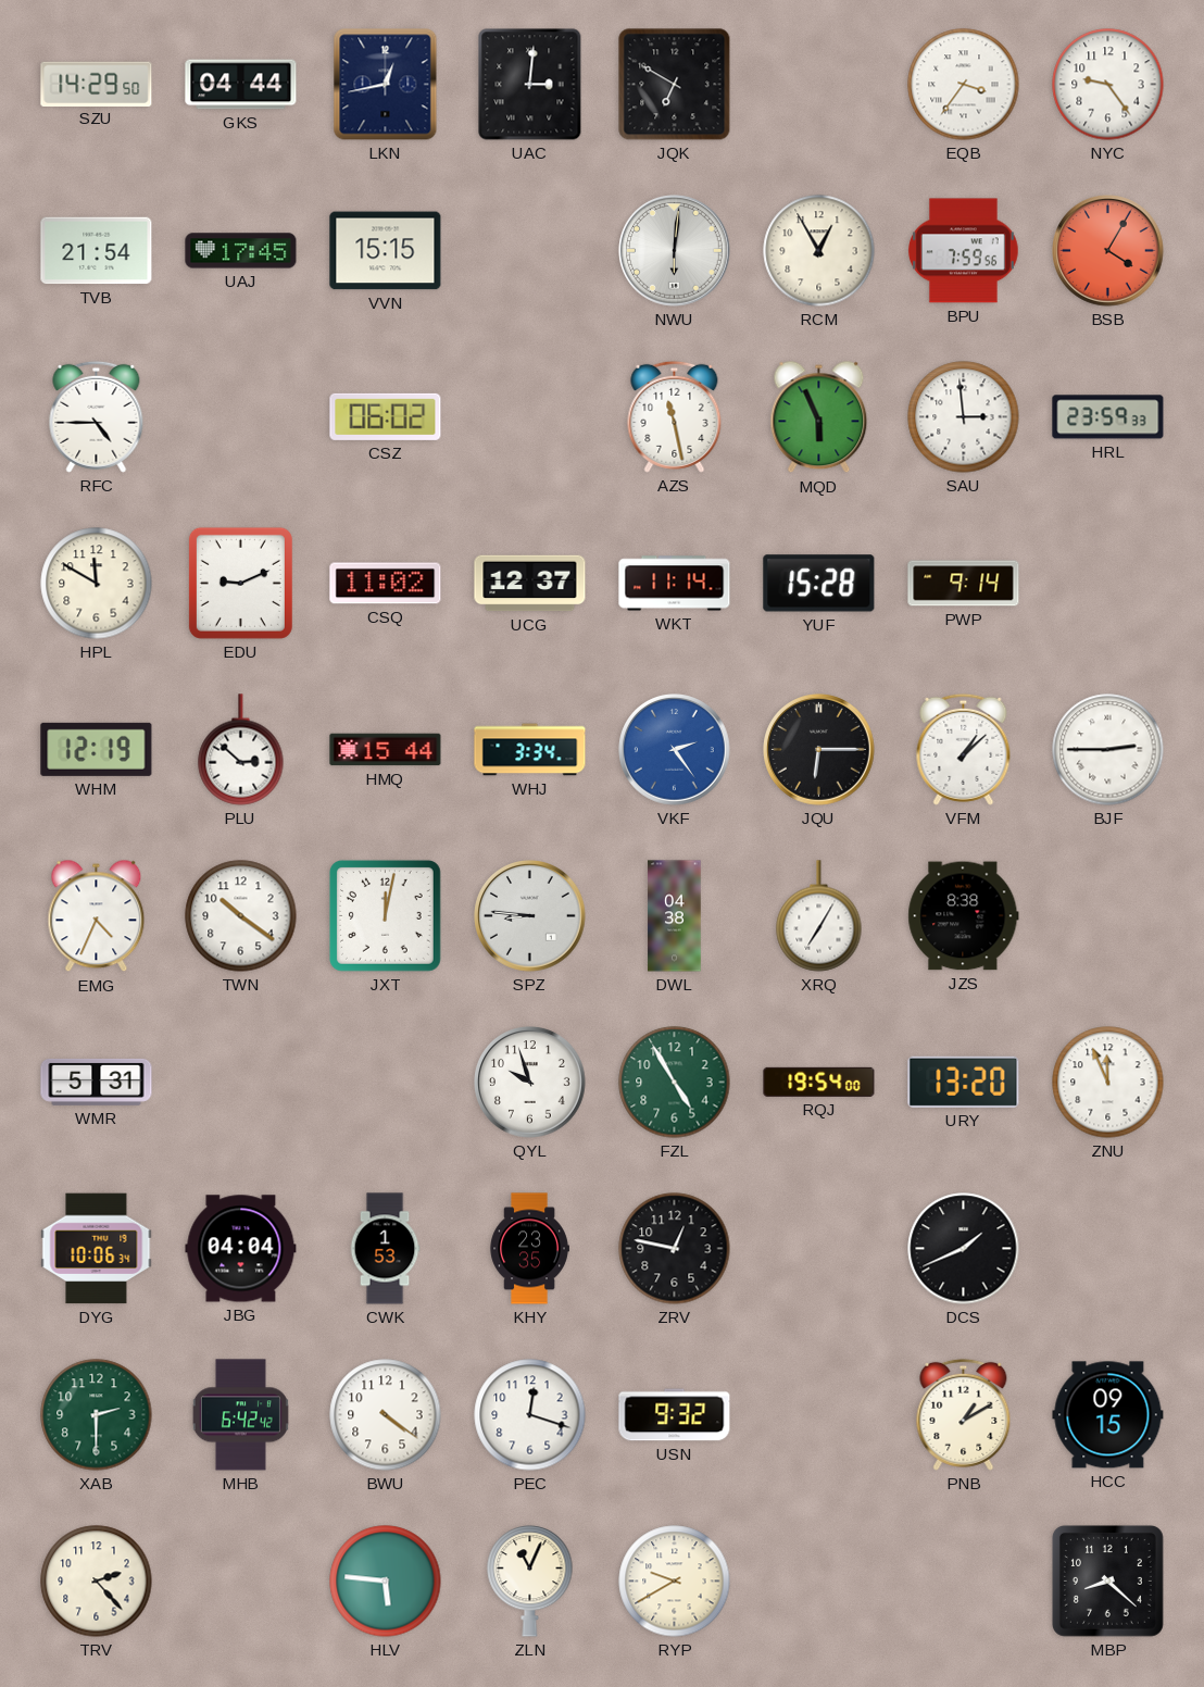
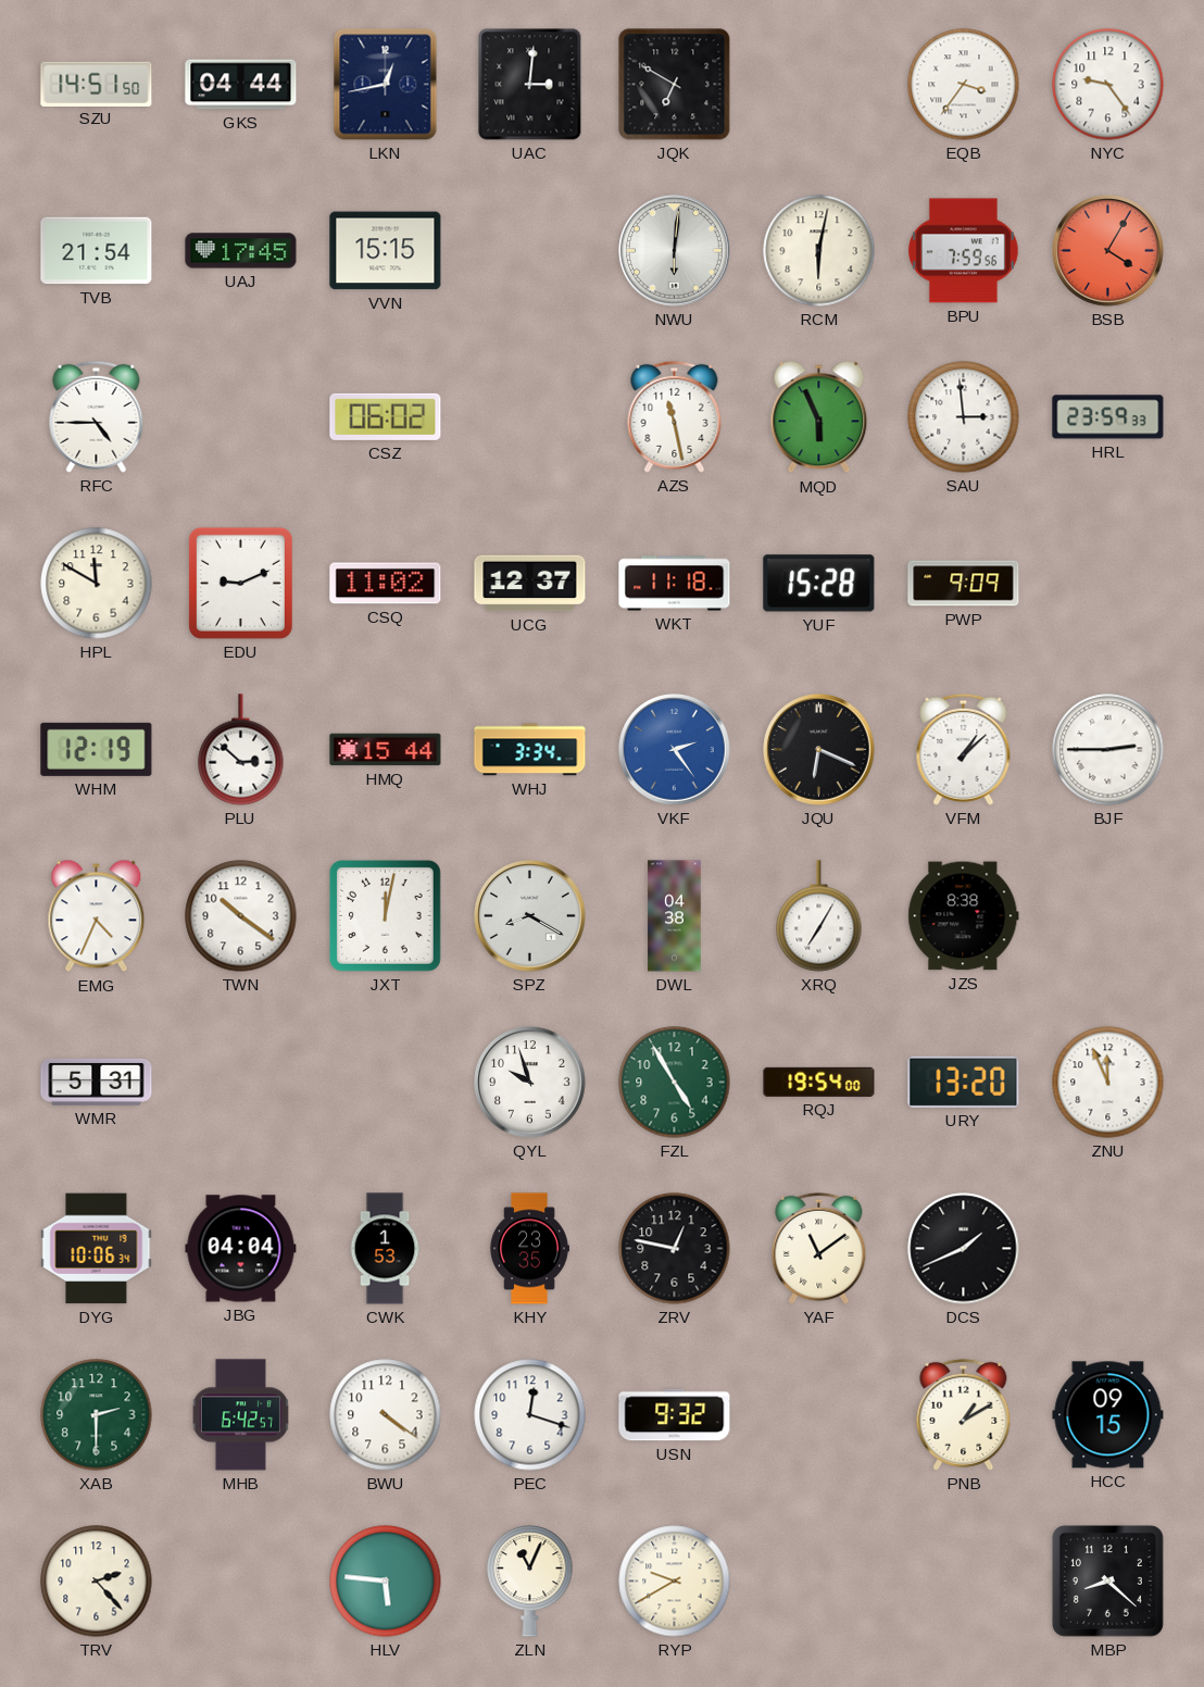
SZU: 14:29 -> 14:51
RCM: 12:55 -> 6:02
WKT: 11:14 -> 11:18
PWP: 9:14 -> 9:09
JQU: 6:15 -> 6:19
SPZ: 8:46 -> 8:20
YAF: none -> 11:09
MHB: 6:42:42 -> 6:42:57
